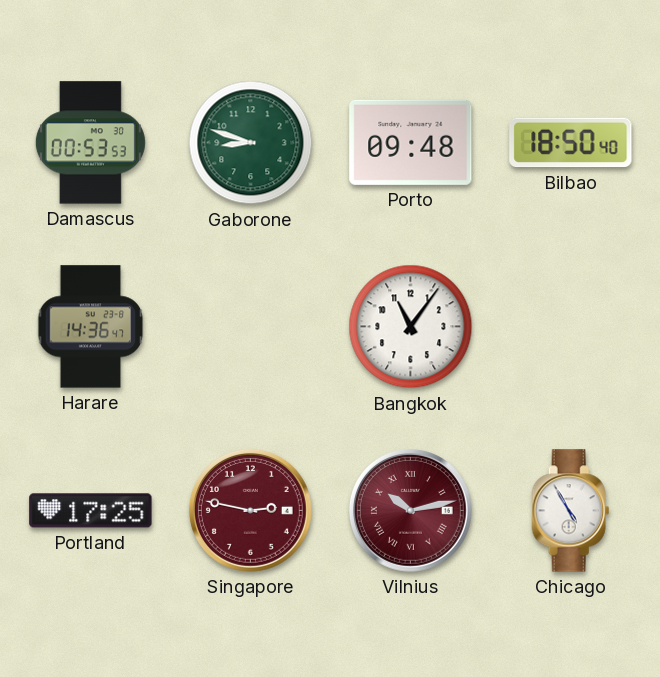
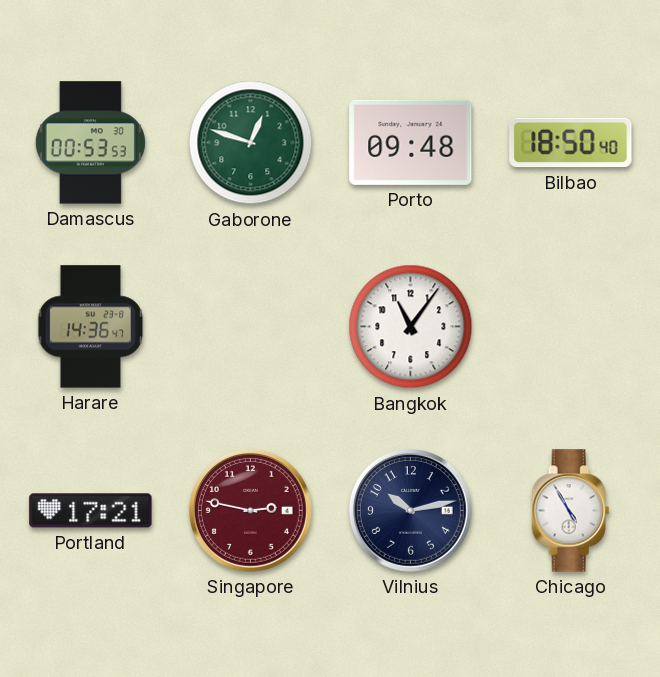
Gaborone: 8:48 -> 12:48
Portland: 17:25 -> 17:21
Vilnius dial: burgundy -> navy
Vilnius numerals: Roman -> Arabic
